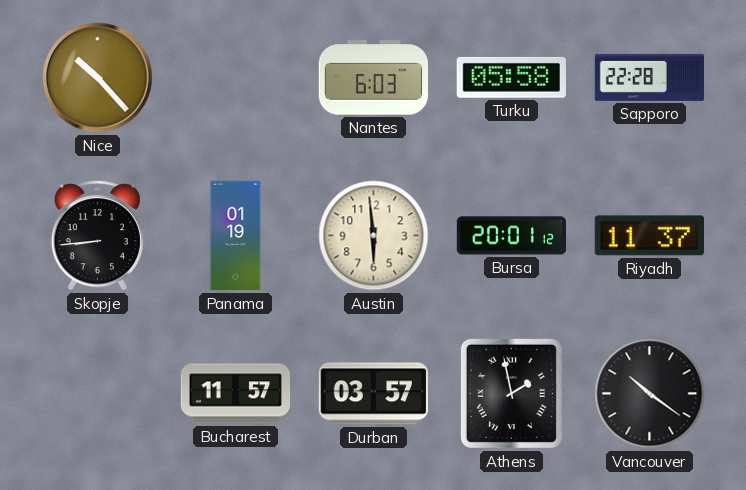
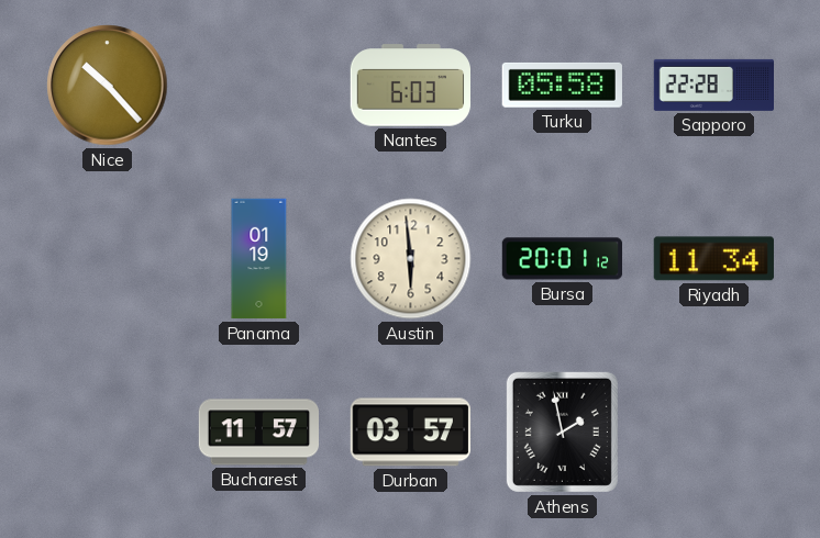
Skopje: 8:44 -> none
Riyadh: 11:37 -> 11:34
Vancouver: 10:21 -> none
